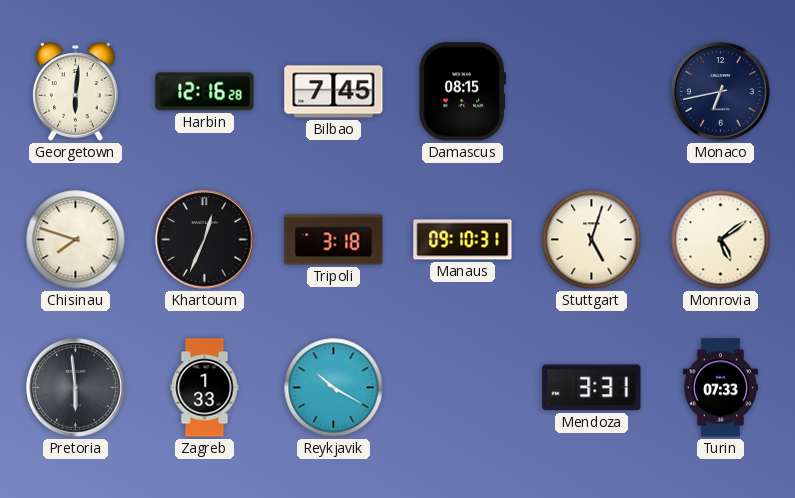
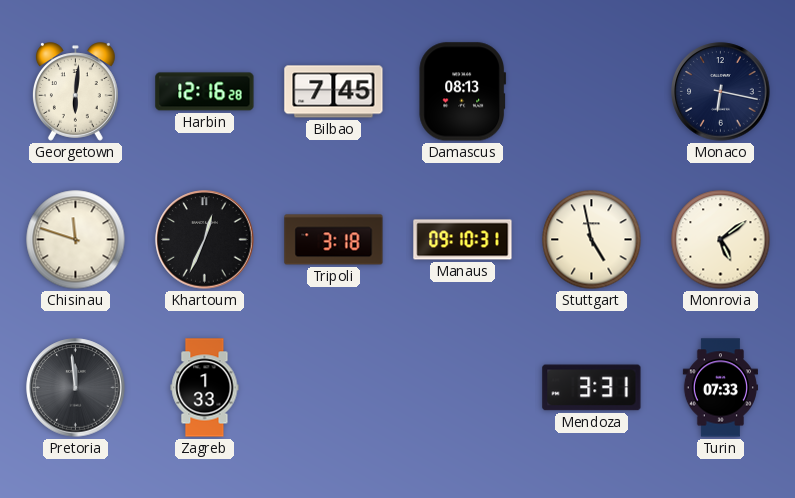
Damascus: 08:15 -> 08:13
Monaco: 6:43 -> 6:17
Chisinau: 7:48 -> 11:48
Stuttgart: 5:03 -> 4:58
Pretoria: 5:59 -> 11:59
Reykjavik: 10:20 -> none
